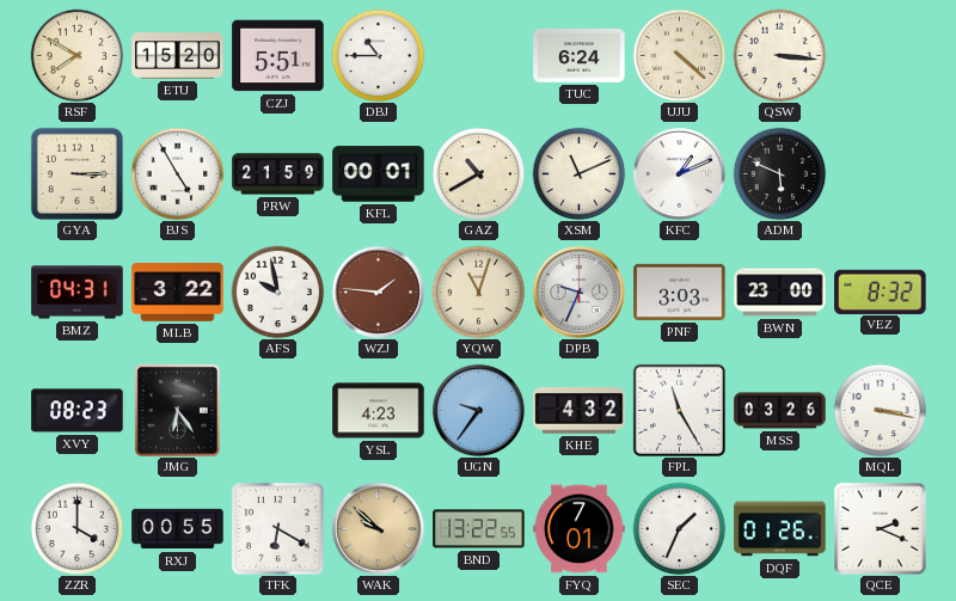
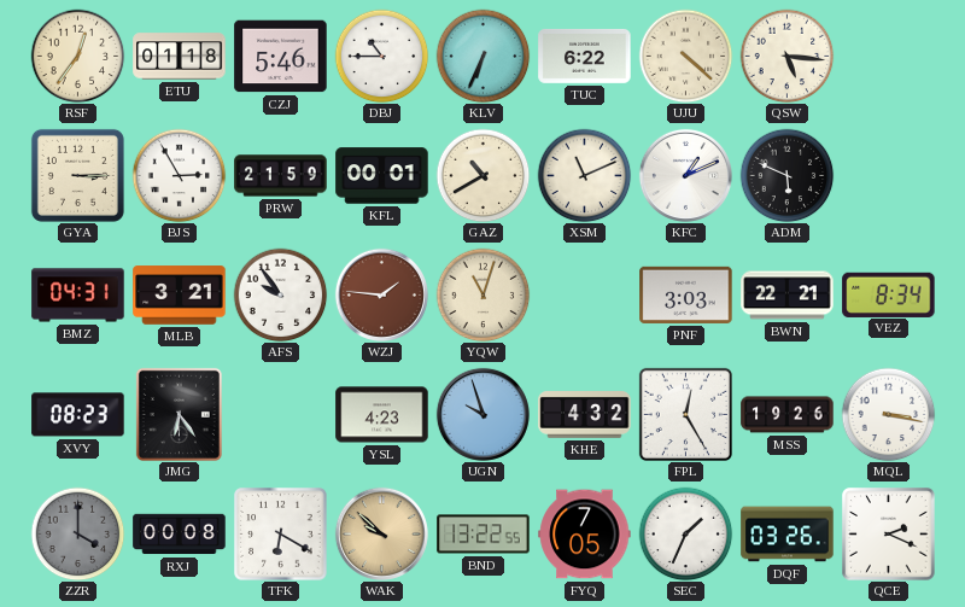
RSF: 7:50 -> 12:36
ETU: 15:20 -> 01:18
CZJ: 5:51 -> 5:46
KLV: none -> 6:34
TUC: 6:24 -> 6:22
QSW: 3:16 -> 5:16
BJS: 4:55 -> 2:55
MLB: 3:22 -> 3:21
AFS: 9:58 -> 9:54
DPB: 9:34 -> none
BWN: 23:00 -> 22:21
VEZ: 8:32 -> 8:34
UGN: 9:36 -> 9:57
FPL: 11:25 -> 12:25
MSS: 03:26 -> 19:26
ZZR dial: white -> grey
RXJ: 00:55 -> 00:08
FYQ: 7:01 -> 7:05
DQF: 01:26 -> 03:26
